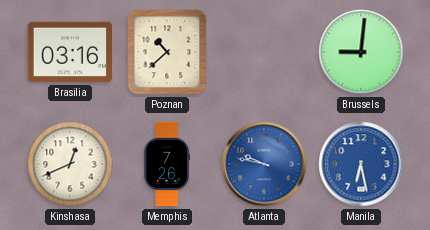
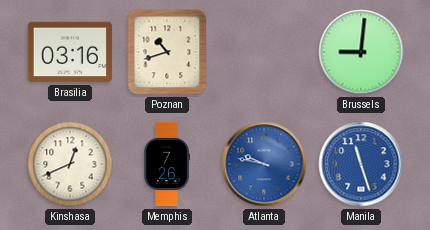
Poznan: 10:38 -> 10:42
Manila: 6:28 -> 11:27
